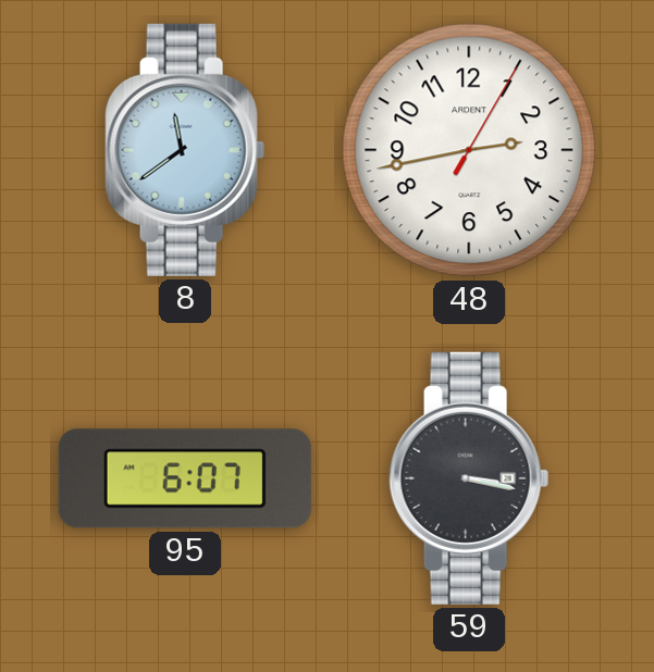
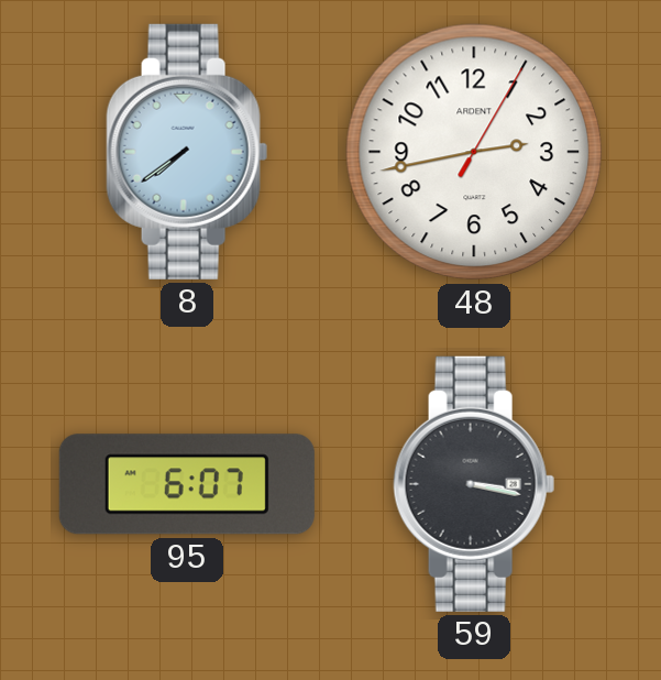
8: 11:39 -> 7:39
